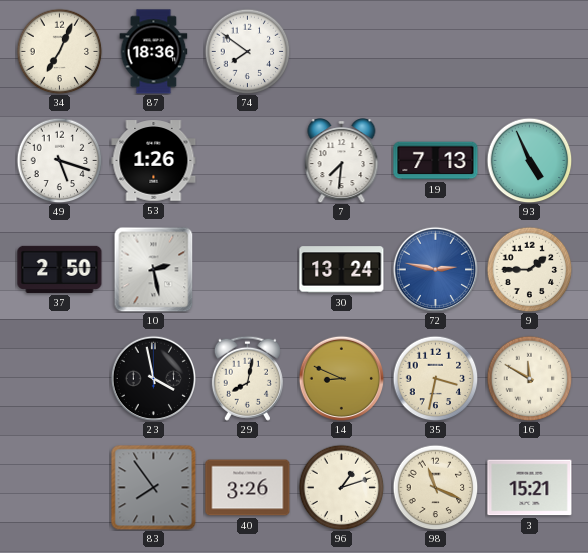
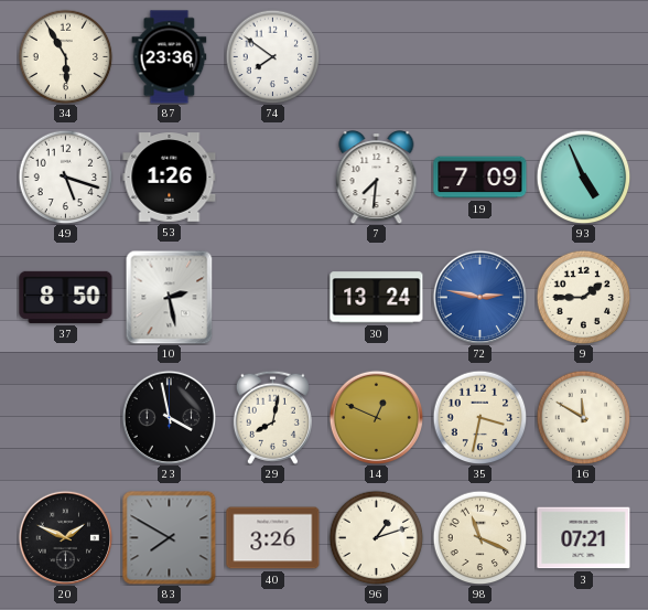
34: 7:04 -> 5:55
87: 18:36 -> 23:36
19: 7:13 -> 7:09
37: 2:50 -> 8:50
14: 8:49 -> 12:49
20: none -> 1:49
83: 7:54 -> 7:50
3: 15:21 -> 07:21
